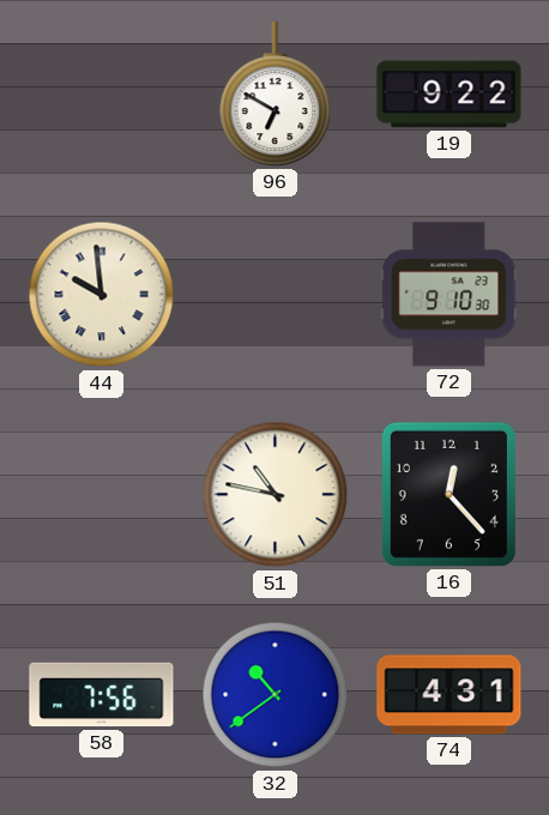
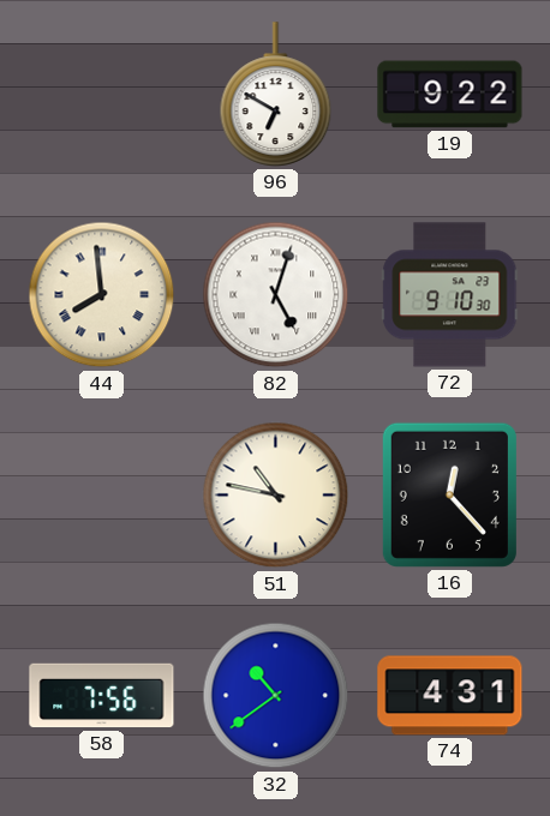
44: 9:59 -> 7:59
82: none -> 5:03
